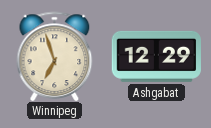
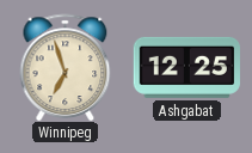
Ashgabat: 12:29 -> 12:25
